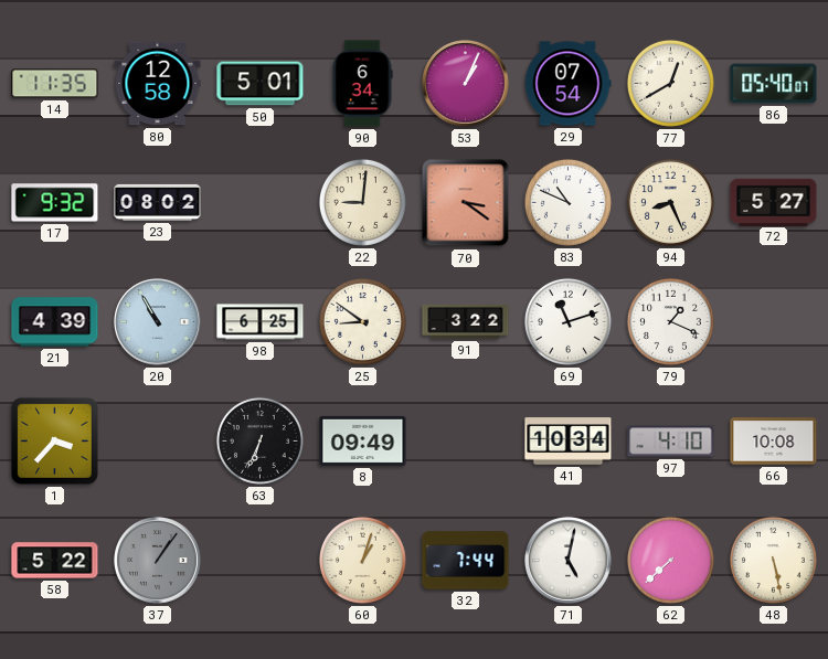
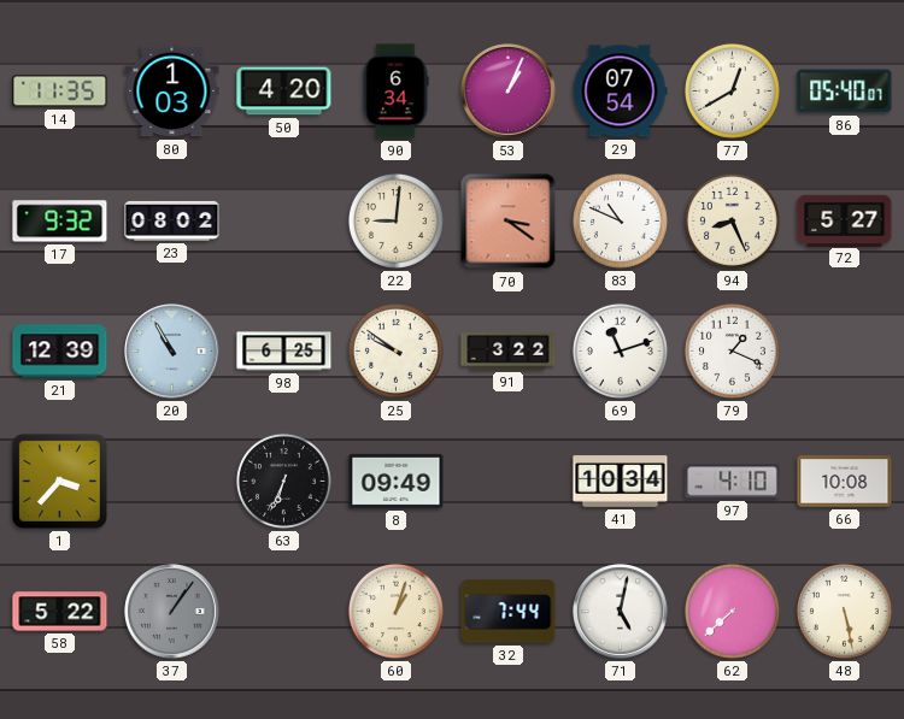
80: 12:58 -> 1:03
50: 5:01 -> 4:20
21: 4:39 -> 12:39
25: 8:51 -> 9:51
